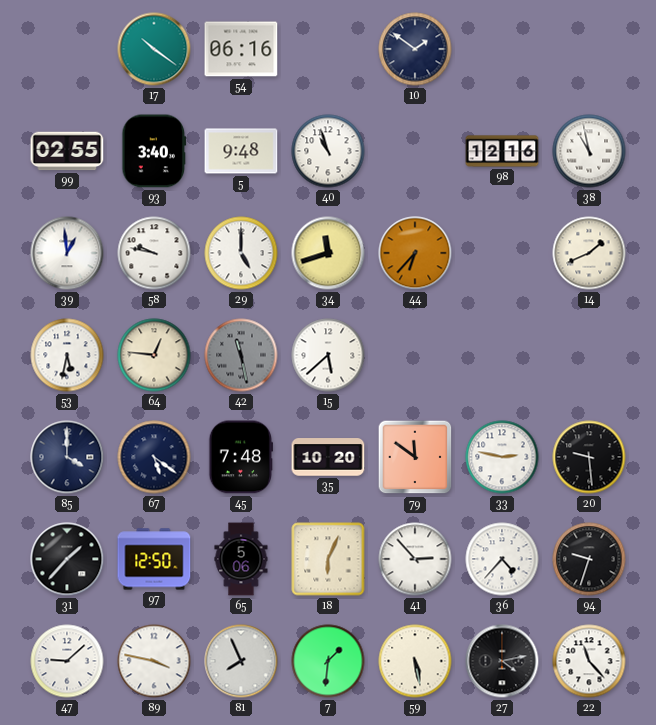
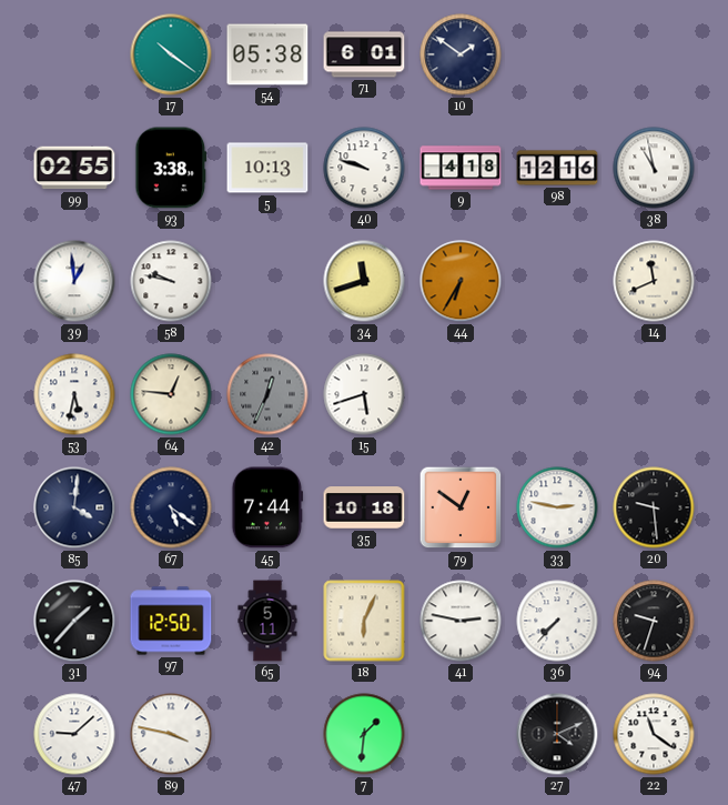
54: 06:16 -> 05:38
71: none -> 6:01
93: 3:40 -> 3:38
5: 9:48 -> 10:13
40: 10:57 -> 9:48
9: none -> 4:18
29: 5:00 -> none
44: 6:37 -> 6:35
14: 1:41 -> 11:41
42: 11:28 -> 12:34
15: 5:38 -> 5:42
85: 4:00 -> 4:01
45: 7:48 -> 7:44
35: 10:20 -> 10:18
79: 11:51 -> 12:51
65: 5:06 -> 5:11
41: 2:53 -> 2:47
36: 4:37 -> 7:37
81: 7:56 -> none
59: 5:28 -> none
27: 4:13 -> 4:11
22: 11:23 -> 11:21
